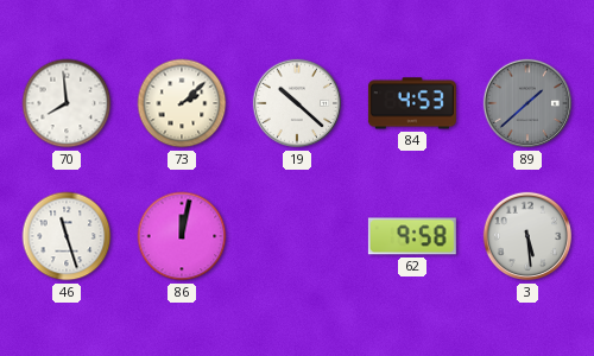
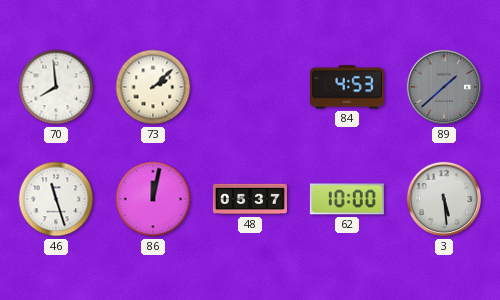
19: 10:22 -> none
48: none -> 05:37
62: 9:58 -> 10:00
